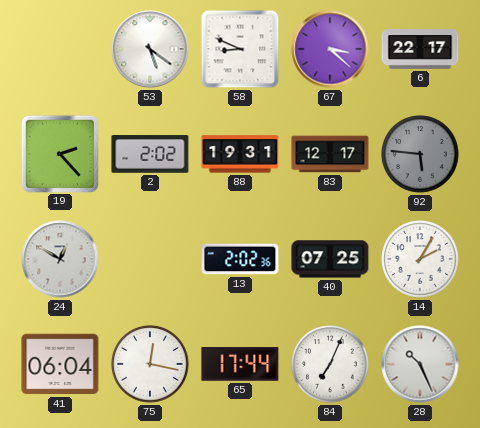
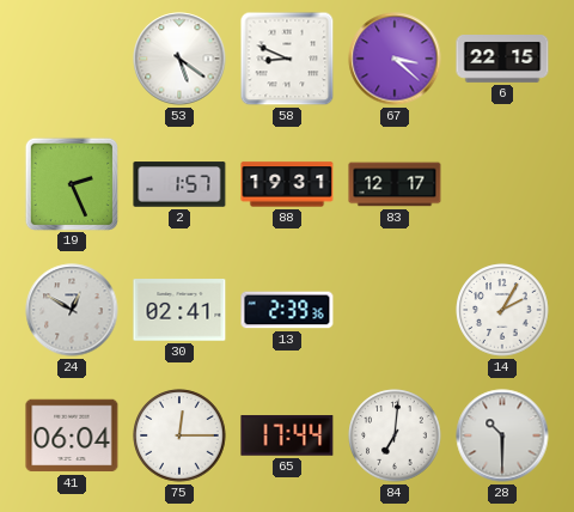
6: 22:17 -> 22:15
19: 2:23 -> 2:26
2: 2:02 -> 1:57
92: 5:46 -> none
30: none -> 02:41
13: 2:02 -> 2:39
40: 07:25 -> none
75: 12:17 -> 12:15
84: 7:04 -> 7:01
28: 10:26 -> 10:30
